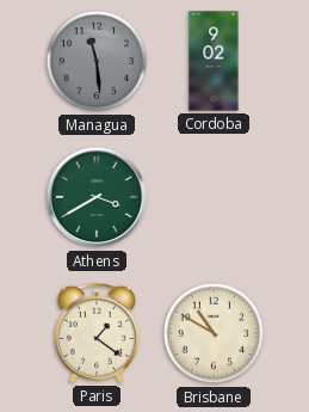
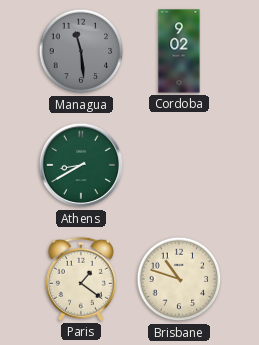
Athens: 3:40 -> 8:40
Brisbane: 10:50 -> 10:48
